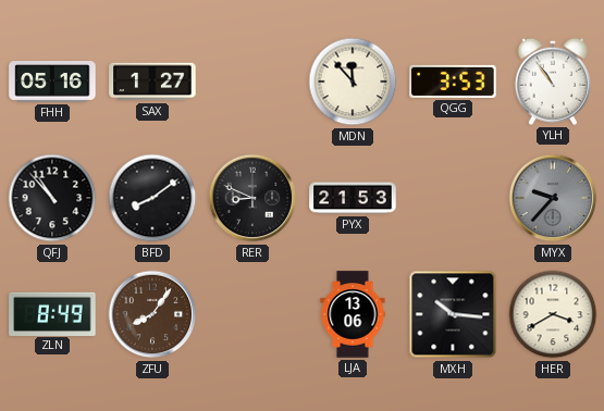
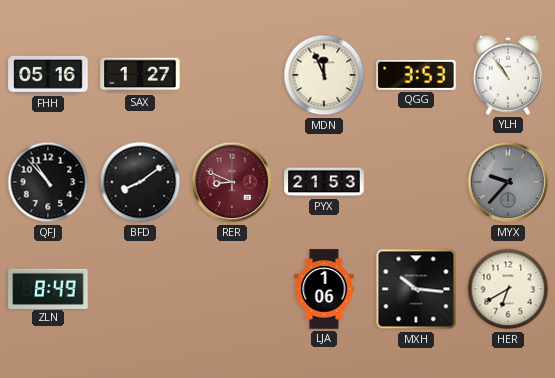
MDN: 11:53 -> 11:56
RER dial: black -> burgundy
ZFU: 8:06 -> none
LJA: 13:06 -> 1:06
HER: 3:40 -> 6:40
